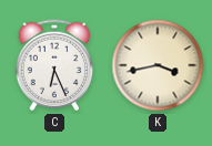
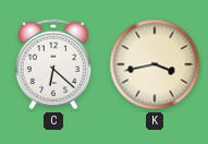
C: 6:26 -> 6:22
